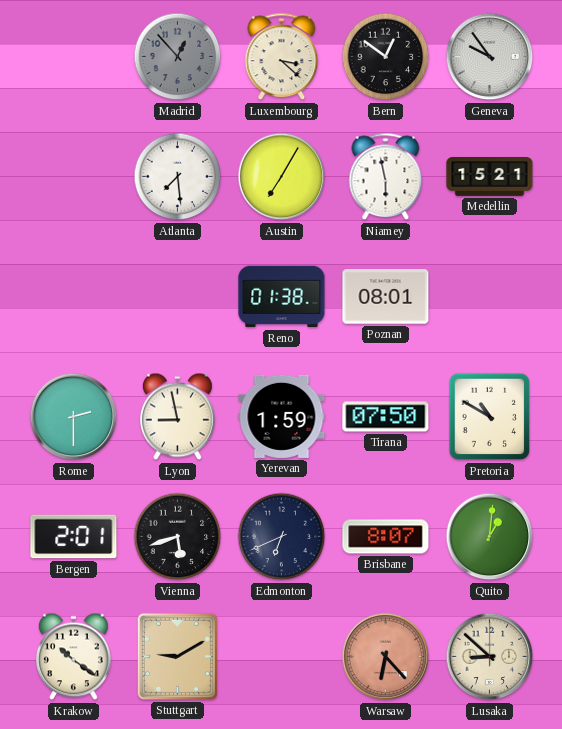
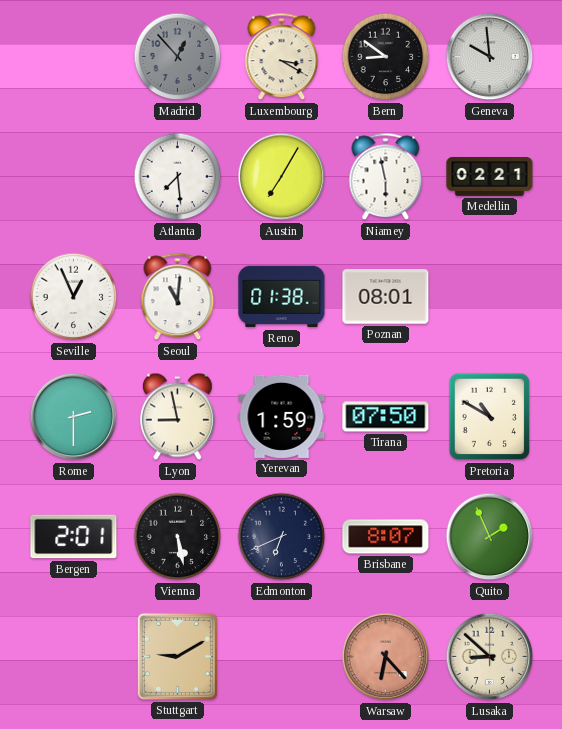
Luxembourg: 3:22 -> 3:20
Bern: 12:51 -> 8:51
Geneva: 9:54 -> 9:59
Medellin: 15:21 -> 02:21
Seville: none -> 12:56
Seoul: none -> 11:01
Vienna: 5:42 -> 5:28
Quito: 1:01 -> 1:56
Krakow: 10:21 -> none
